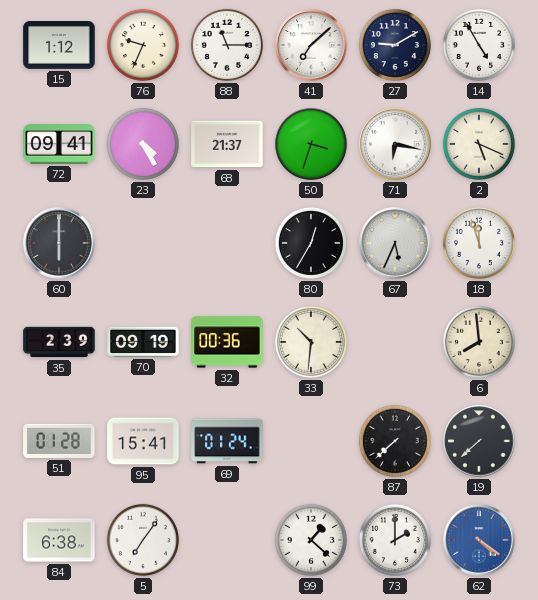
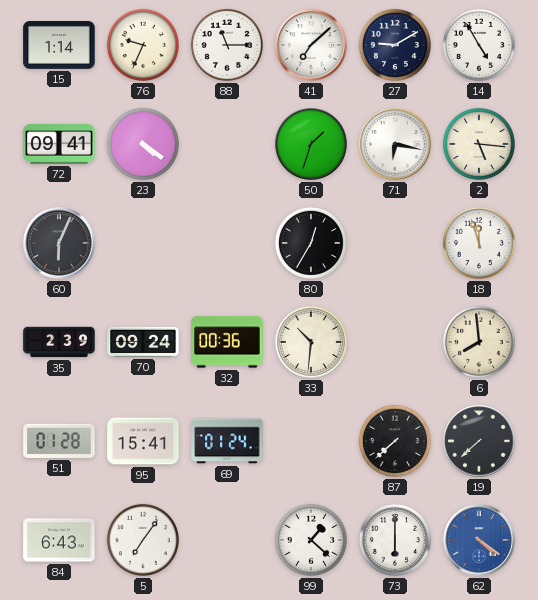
15: 1:12 -> 1:14
23: 4:25 -> 4:21
68: 21:37 -> none
50: 3:33 -> 1:33
2: 5:19 -> 5:16
60: 6:00 -> 6:04
67: 5:34 -> none
70: 09:19 -> 09:24
84: 6:38 -> 6:43
73: 2:00 -> 6:00
